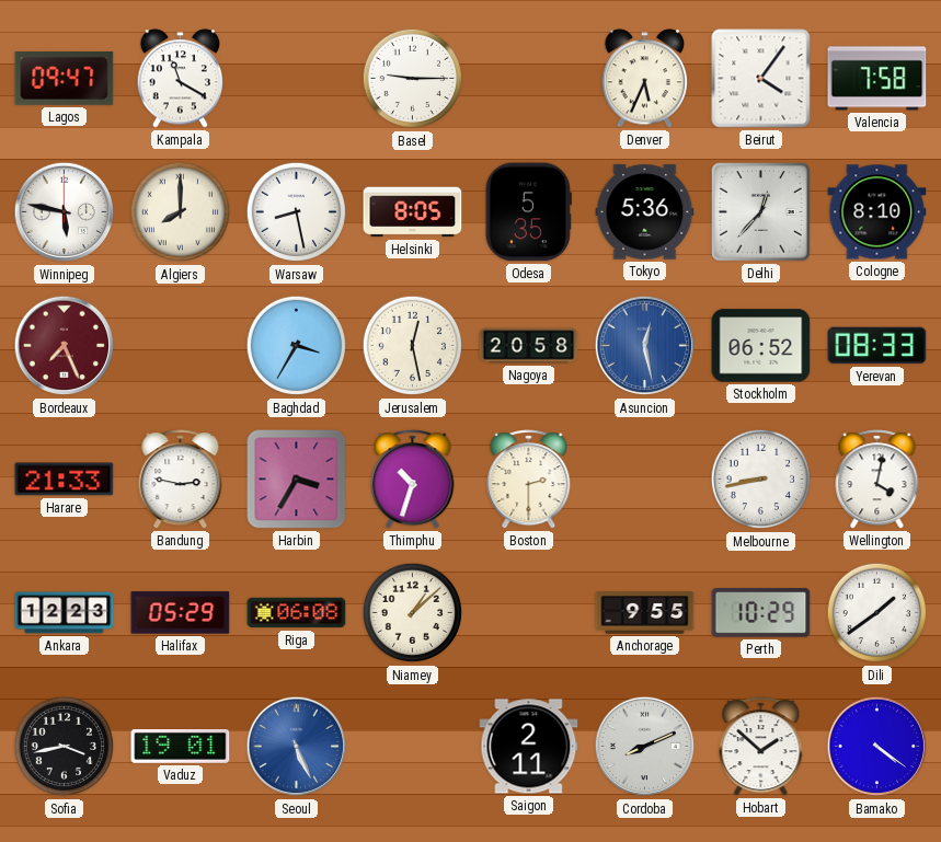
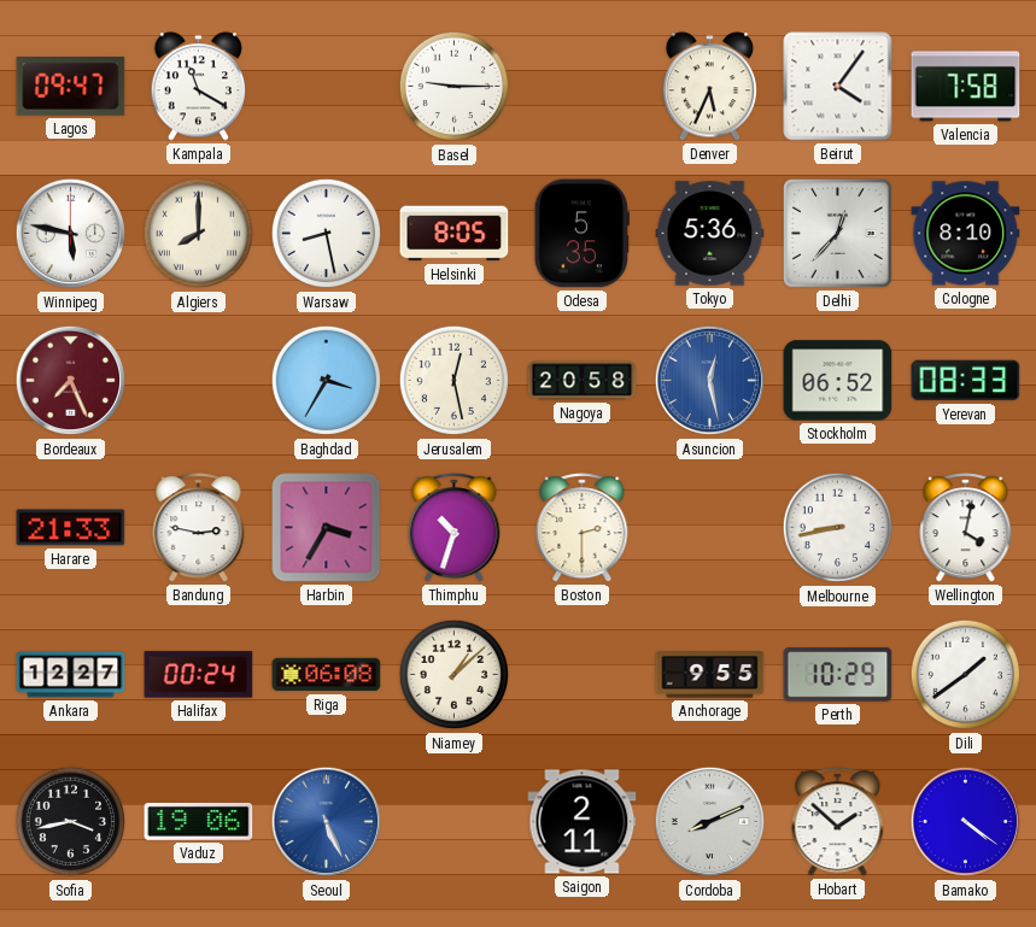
Ankara: 12:23 -> 12:27
Halifax: 05:29 -> 00:24
Vaduz: 19:01 -> 19:06
